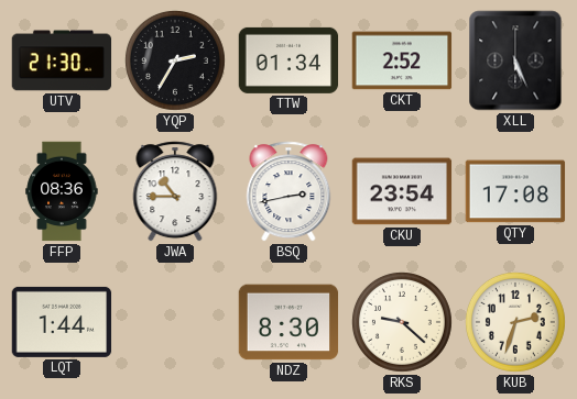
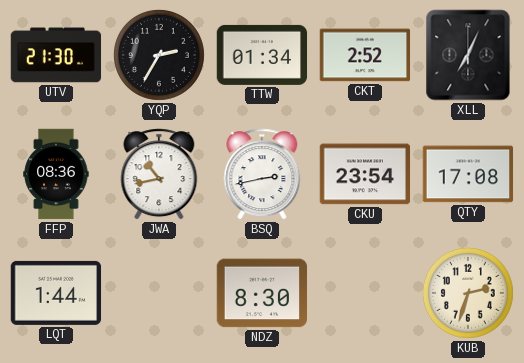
XLL: 5:26 -> 7:04
JWA: 10:45 -> 10:43
RKS: 9:22 -> none
